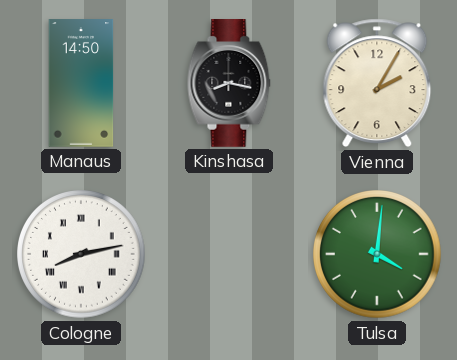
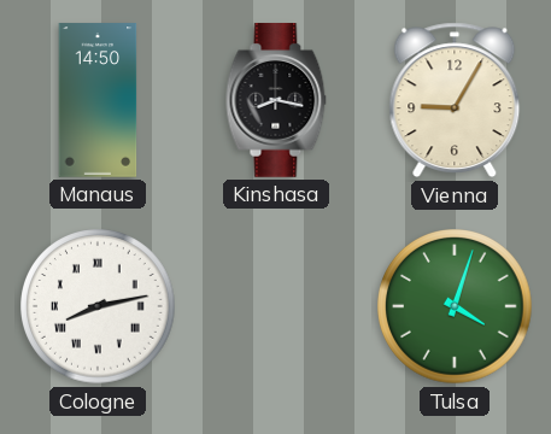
Vienna: 2:05 -> 9:05
Tulsa: 4:01 -> 4:03
